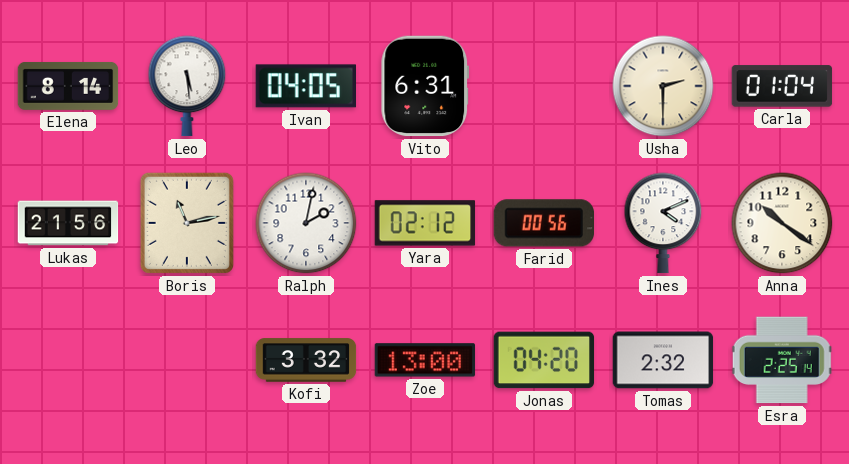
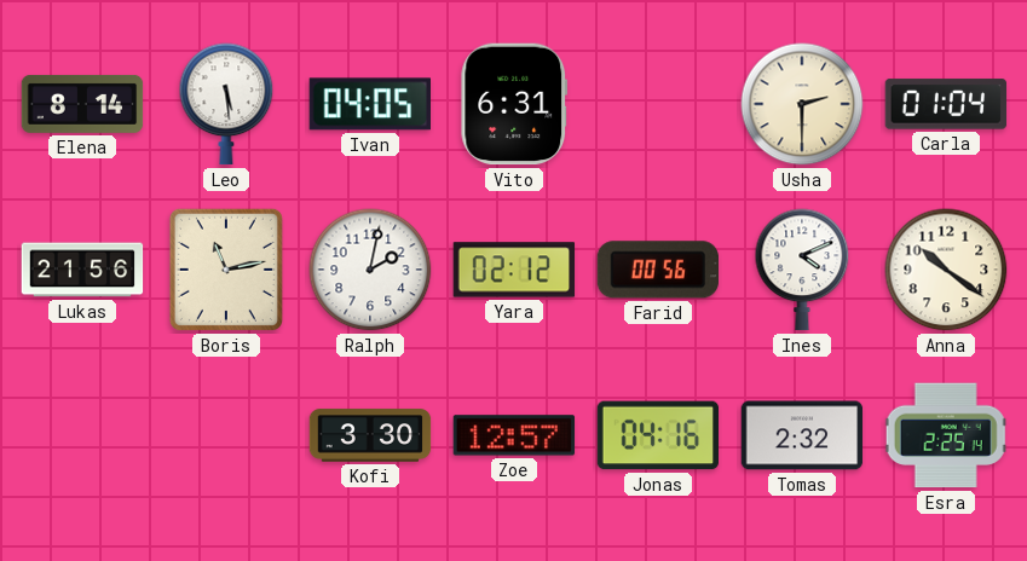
Kofi: 3:32 -> 3:30
Zoe: 13:00 -> 12:57
Jonas: 04:20 -> 04:16
